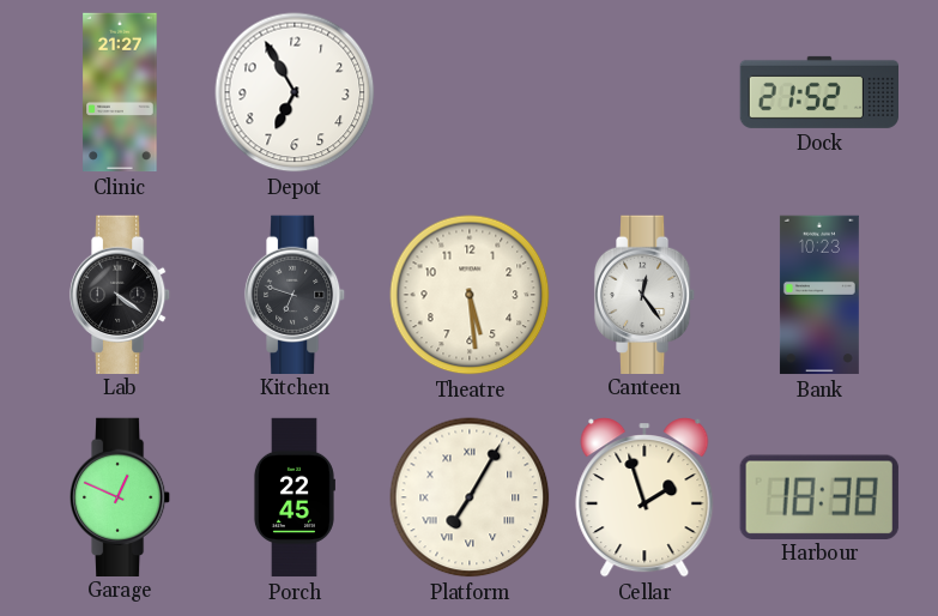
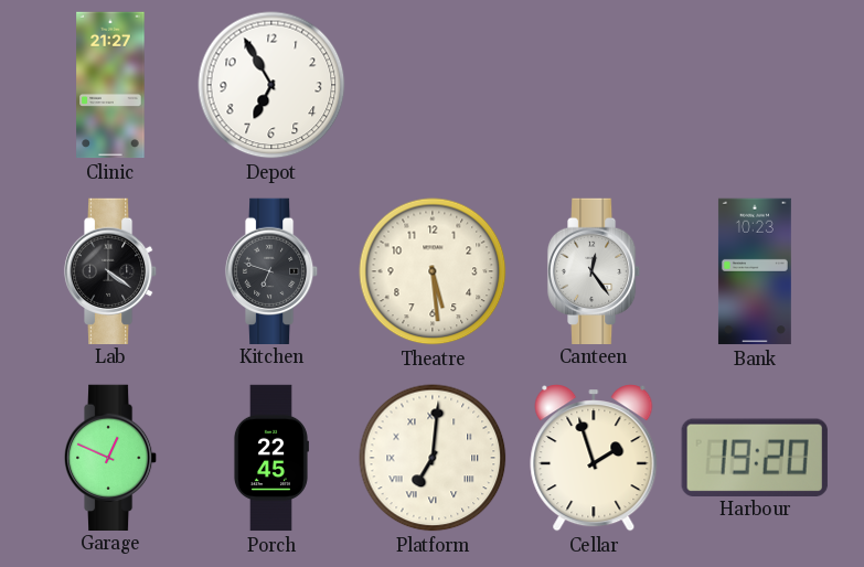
Dock: 21:52 -> none
Platform: 7:05 -> 7:01
Harbour: 18:38 -> 19:20
